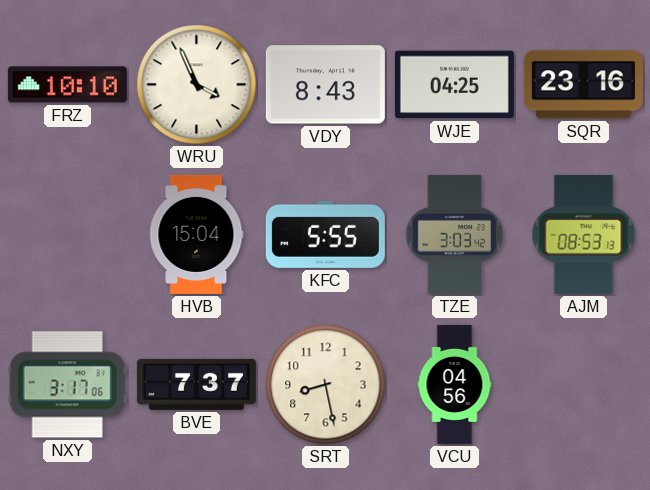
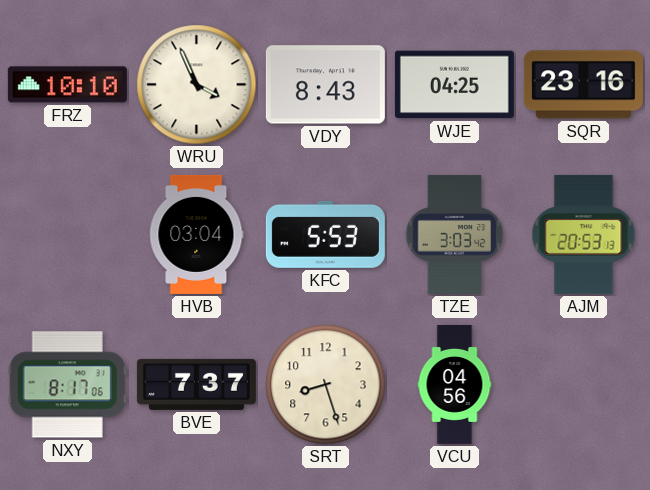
HVB: 15:04 -> 03:04
KFC: 5:55 -> 5:53
AJM: 08:53 -> 20:53
NXY: 3:17 -> 8:17
SRT: 8:28 -> 8:27
